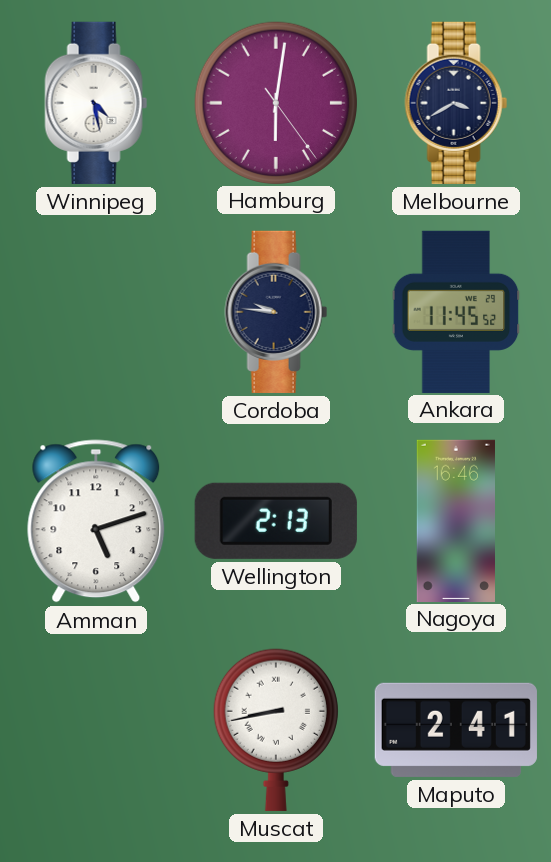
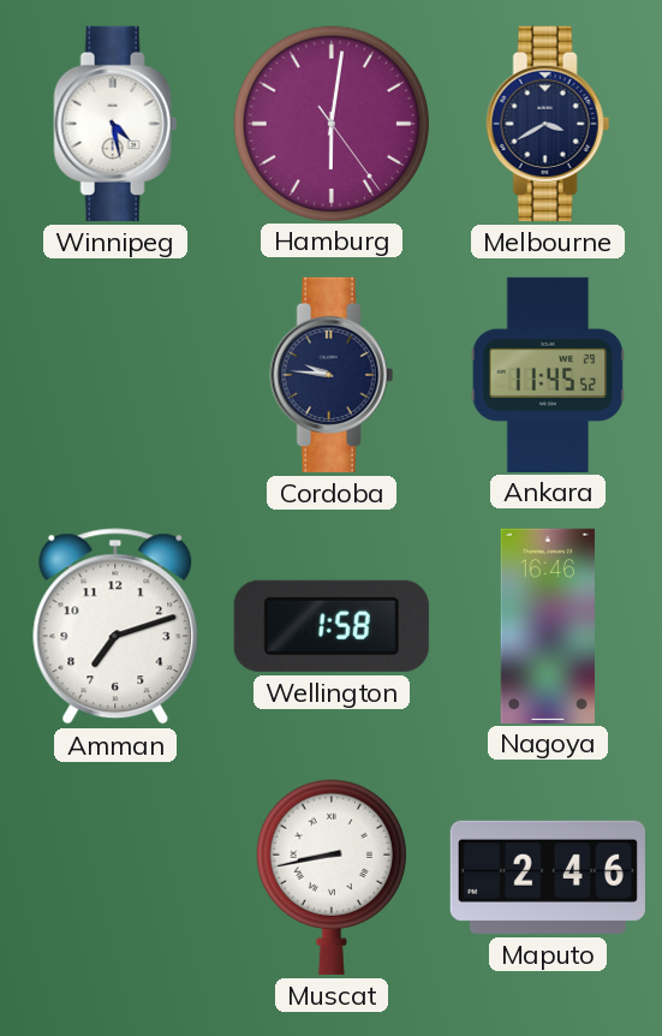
Amman: 5:12 -> 7:12
Wellington: 2:13 -> 1:58
Maputo: 2:41 -> 2:46
